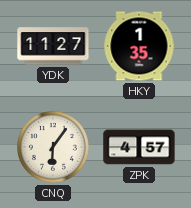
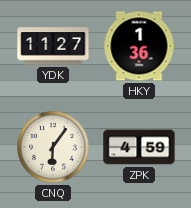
HKY: 1:35 -> 1:36
ZPK: 4:57 -> 4:59
